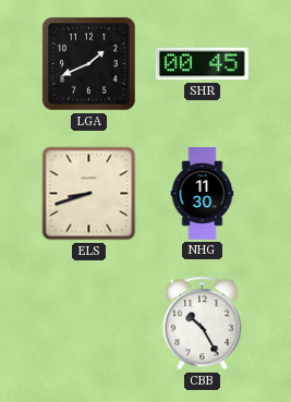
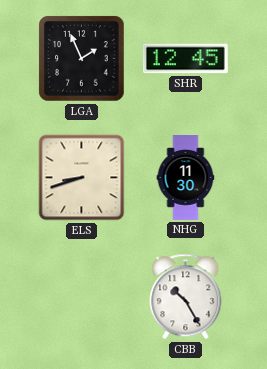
LGA: 1:41 -> 1:56
SHR: 00:45 -> 12:45
